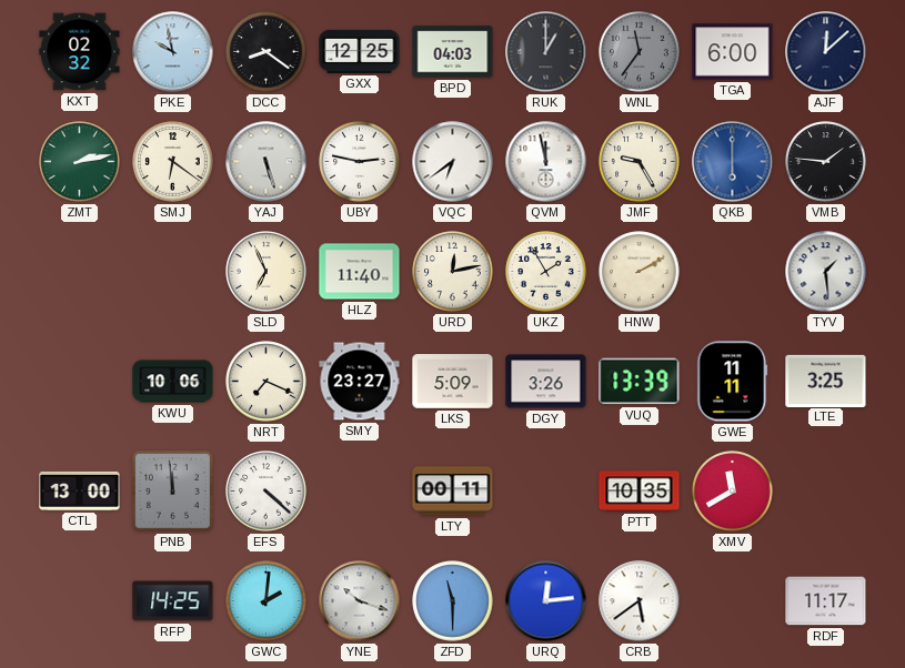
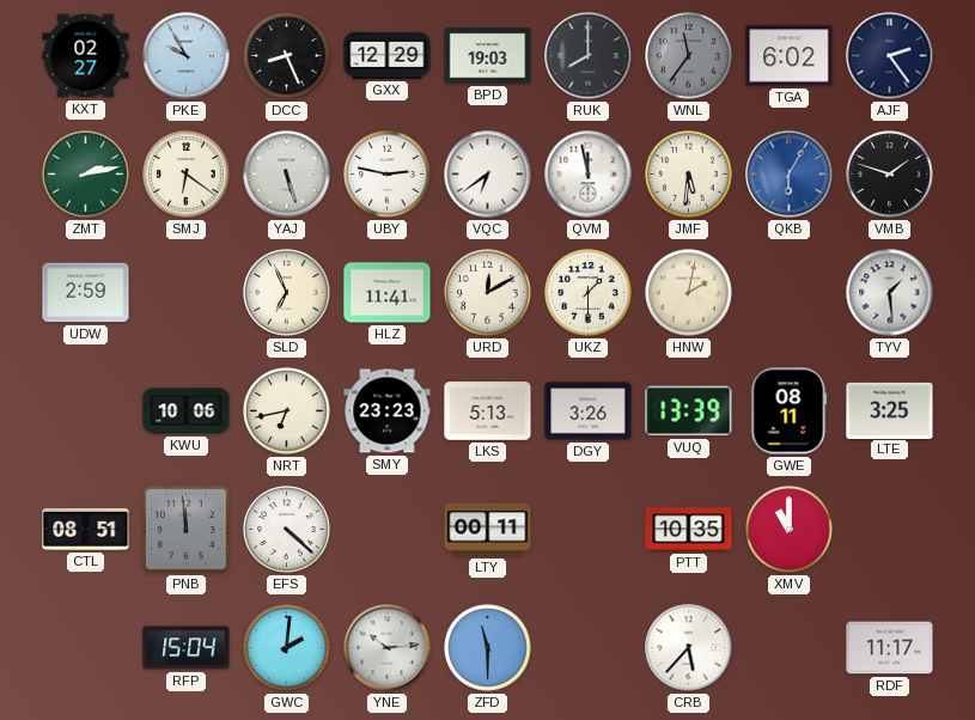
KXT: 02:32 -> 02:27
PKE: 9:58 -> 9:55
DCC: 8:21 -> 8:26
GXX: 12:25 -> 12:29
BPD: 04:03 -> 19:03
RUK: 1:00 -> 8:00
TGA: 6:00 -> 6:02
AJF: 12:08 -> 2:24
JMF: 9:25 -> 5:31
QKB: 6:00 -> 6:05
VMB: 1:46 -> 1:48
UDW: none -> 2:59
HLZ: 11:40 -> 11:41
URD: 12:13 -> 12:10
UKZ: 1:55 -> 1:30
HNW: 2:10 -> 2:02
NRT: 7:19 -> 6:43
SMY: 23:27 -> 23:23
LKS: 5:09 -> 5:13
GWE: 11:11 -> 08:11
CTL: 13:00 -> 08:51
XMV: 11:40 -> 11:00
RFP: 14:25 -> 15:04
YNE: 10:18 -> 10:14
URQ: 12:14 -> none
CRB: 5:39 -> 5:37
